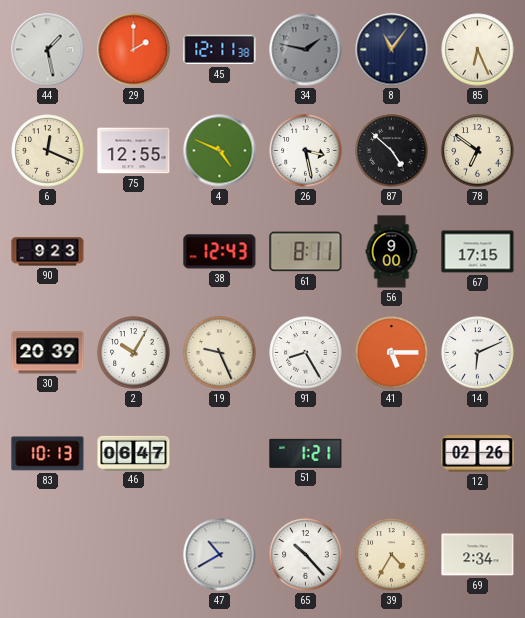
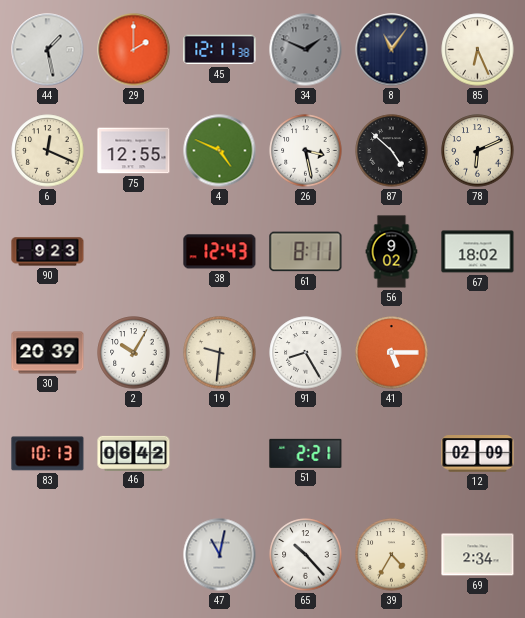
34: 1:47 -> 1:49
78: 6:51 -> 6:11
56: 9:00 -> 9:02
67: 17:15 -> 18:02
19: 9:26 -> 9:31
14: 6:11 -> none
46: 06:47 -> 06:42
51: 1:21 -> 2:21
12: 02:26 -> 02:09
47: 10:40 -> 11:02
